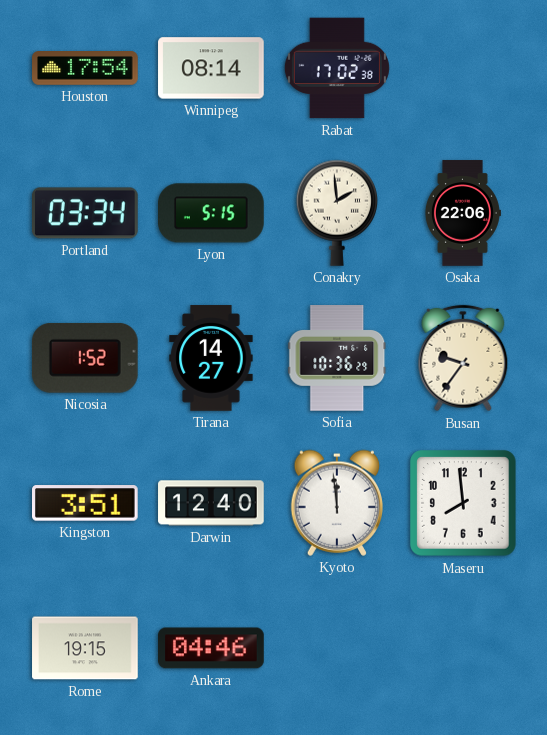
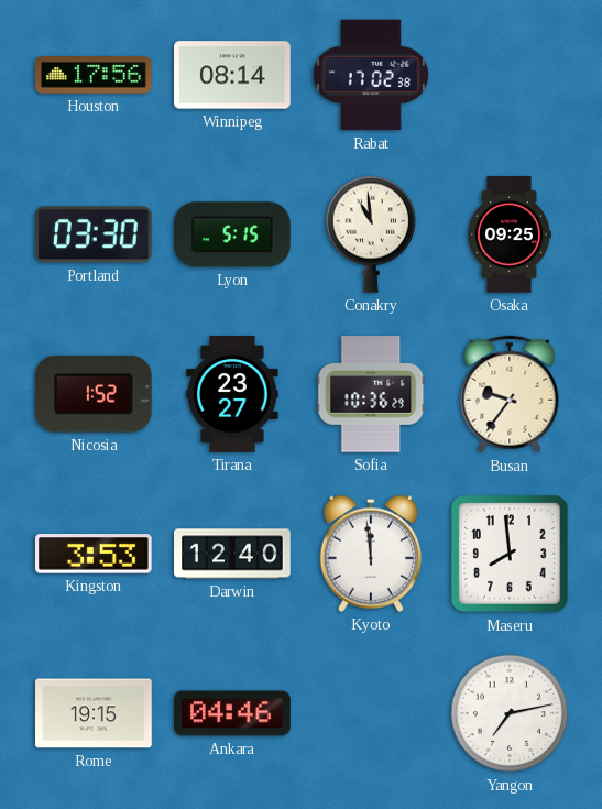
Houston: 17:54 -> 17:56
Portland: 03:34 -> 03:30
Conakry: 1:59 -> 10:59
Osaka: 22:06 -> 09:25
Tirana: 14:27 -> 23:27
Kingston: 3:51 -> 3:53
Yangon: none -> 7:13
